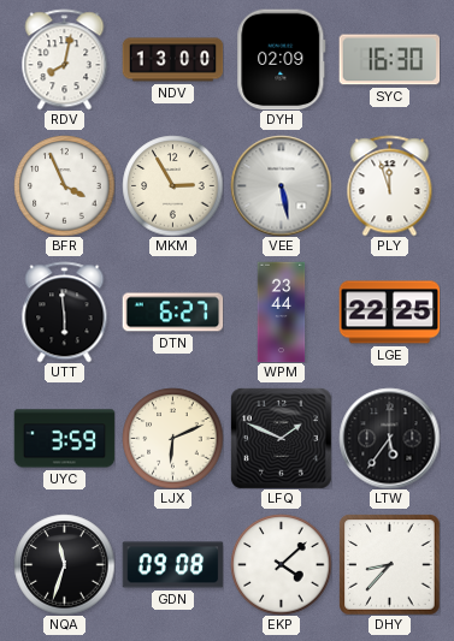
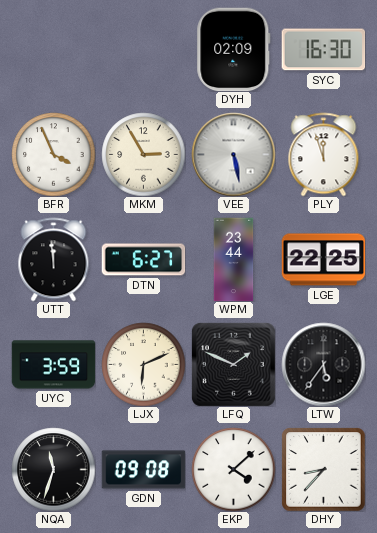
RDV: 8:02 -> none
NDV: 13:00 -> none
UTT: 5:59 -> 11:59
